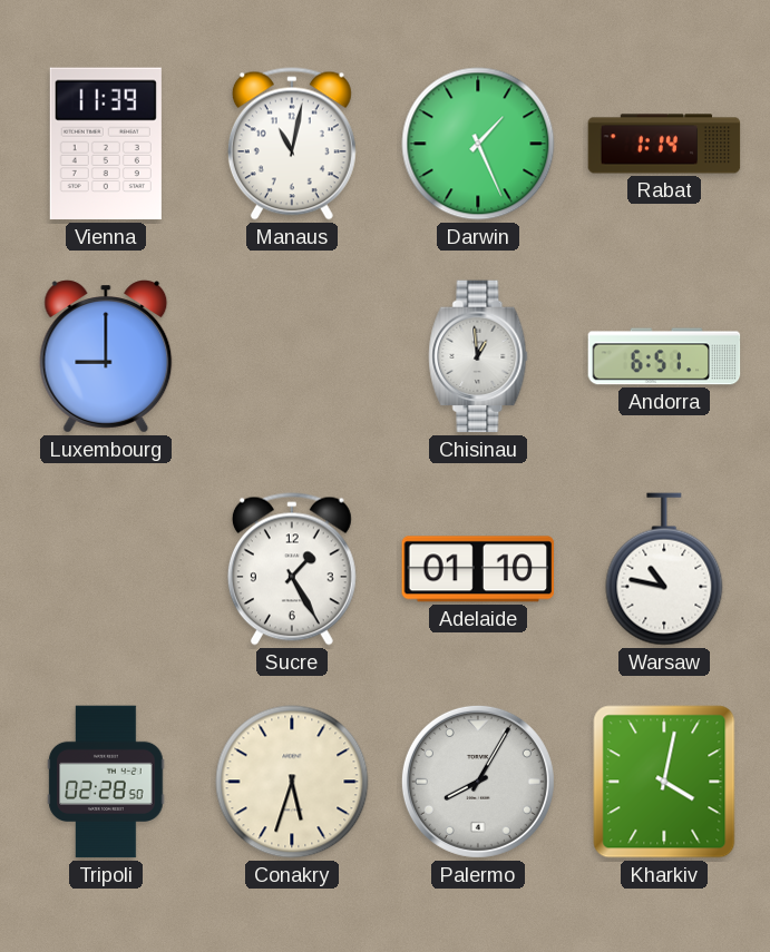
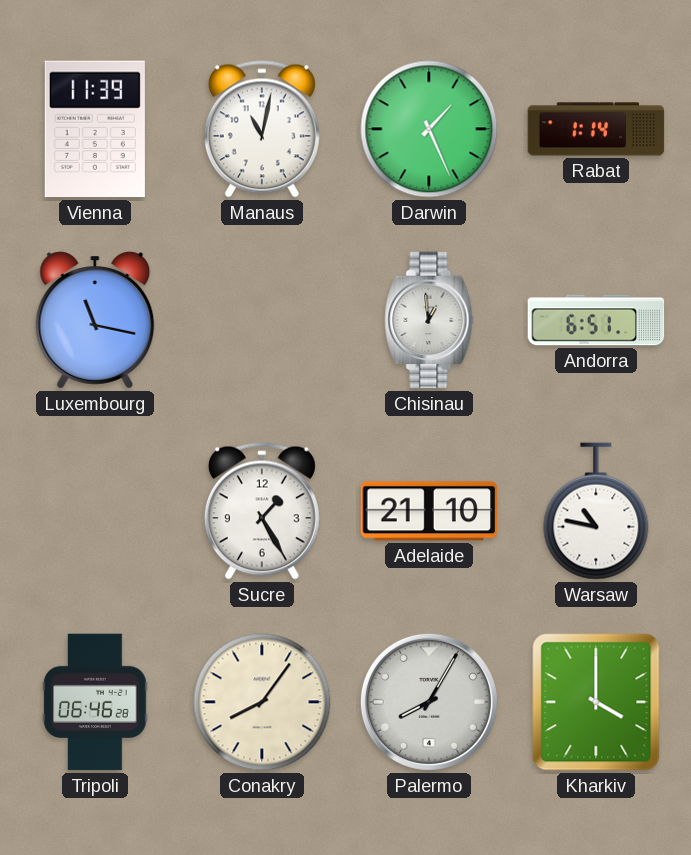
Luxembourg: 9:00 -> 11:17
Adelaide: 01:10 -> 21:10
Tripoli: 02:28 -> 06:46
Conakry: 5:33 -> 8:06
Kharkiv: 4:02 -> 4:00
